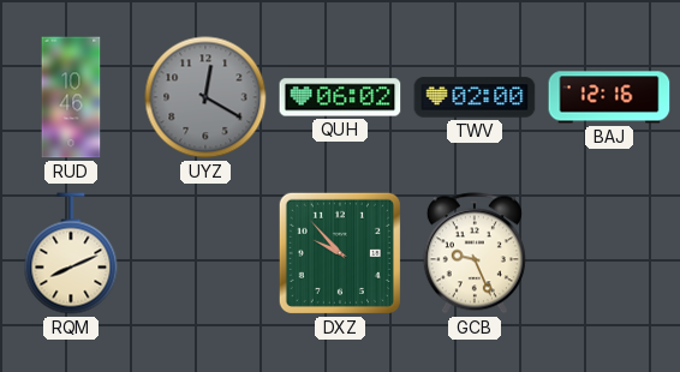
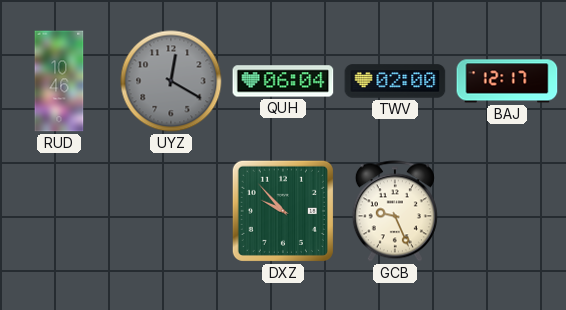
QUH: 06:02 -> 06:04
BAJ: 12:16 -> 12:17
RQM: 8:11 -> none
